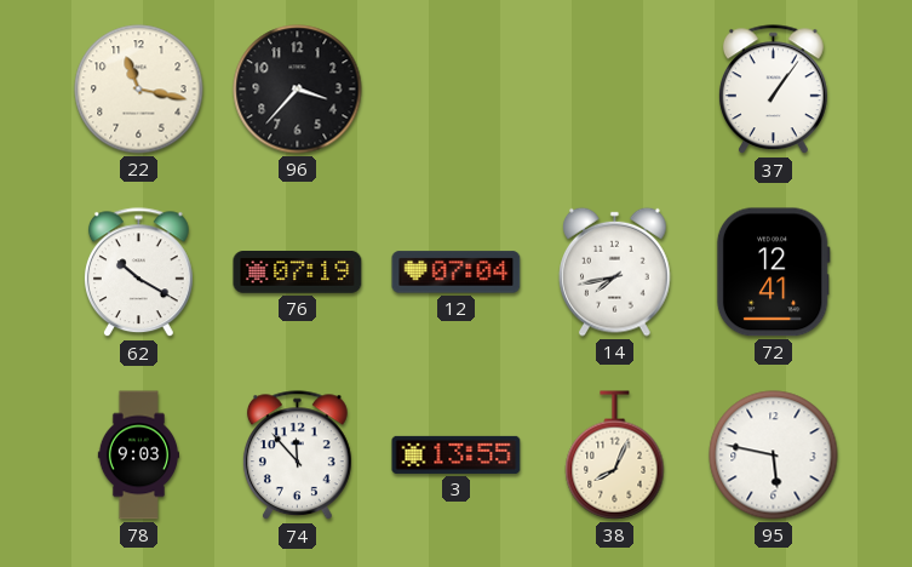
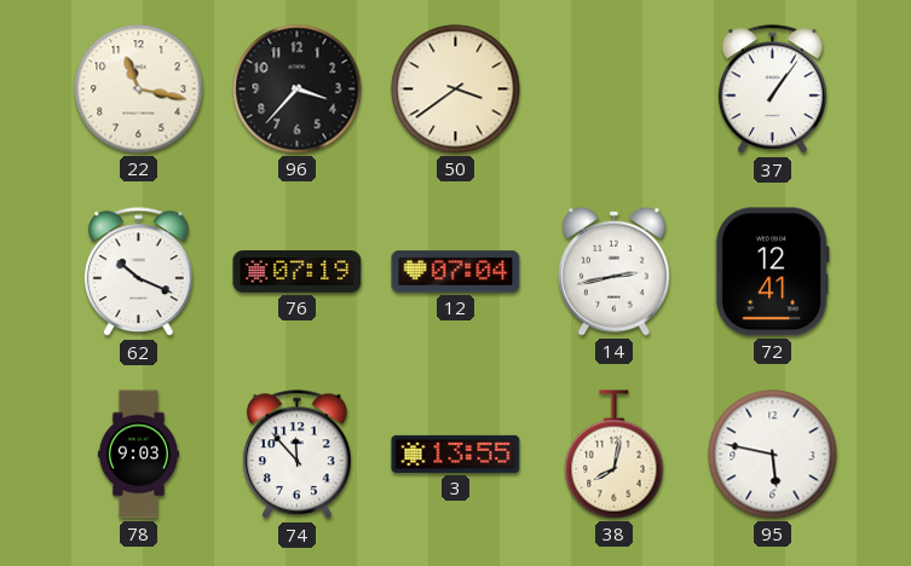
50: none -> 3:39
62: 10:20 -> 10:19
14: 7:43 -> 2:43
38: 8:04 -> 8:02
